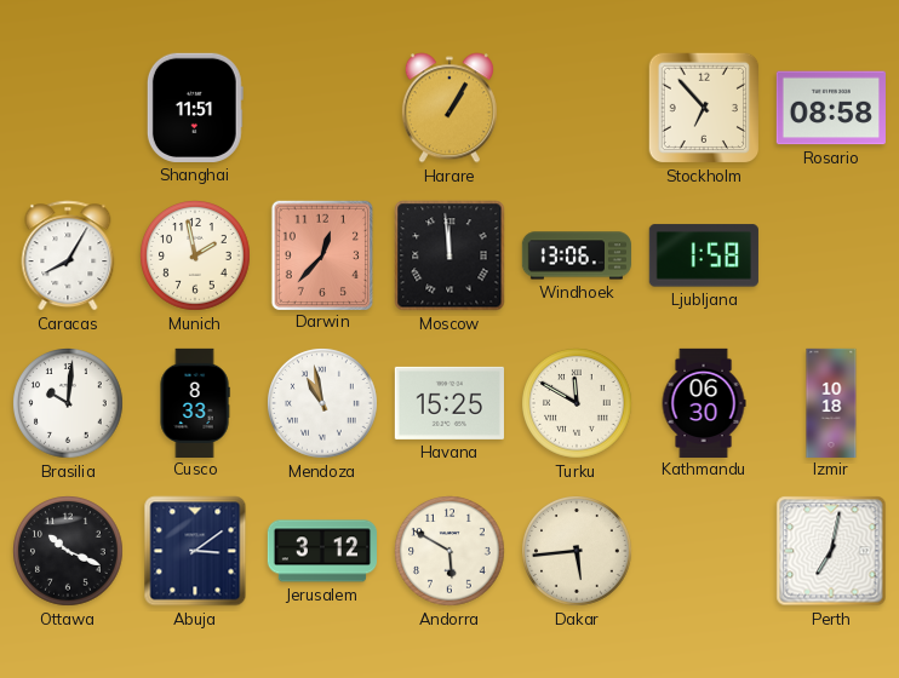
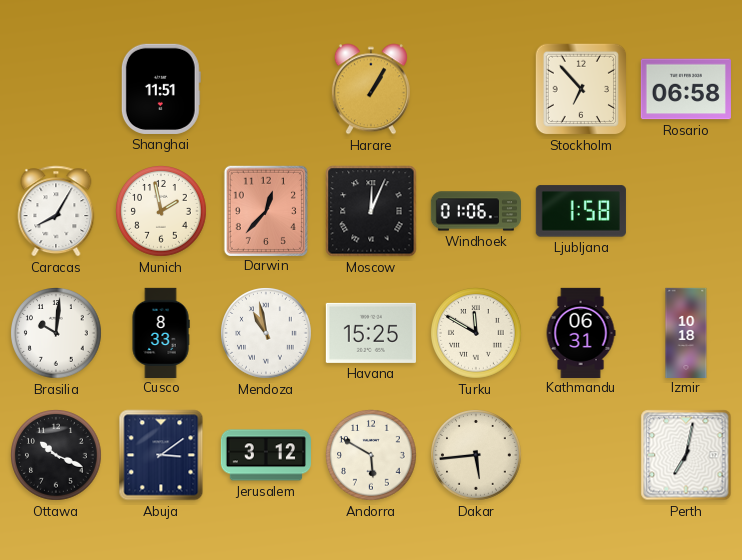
Rosario: 08:58 -> 06:58
Moscow: 11:59 -> 12:04
Windhoek: 13:06 -> 01:06
Kathmandu: 06:30 -> 06:31
